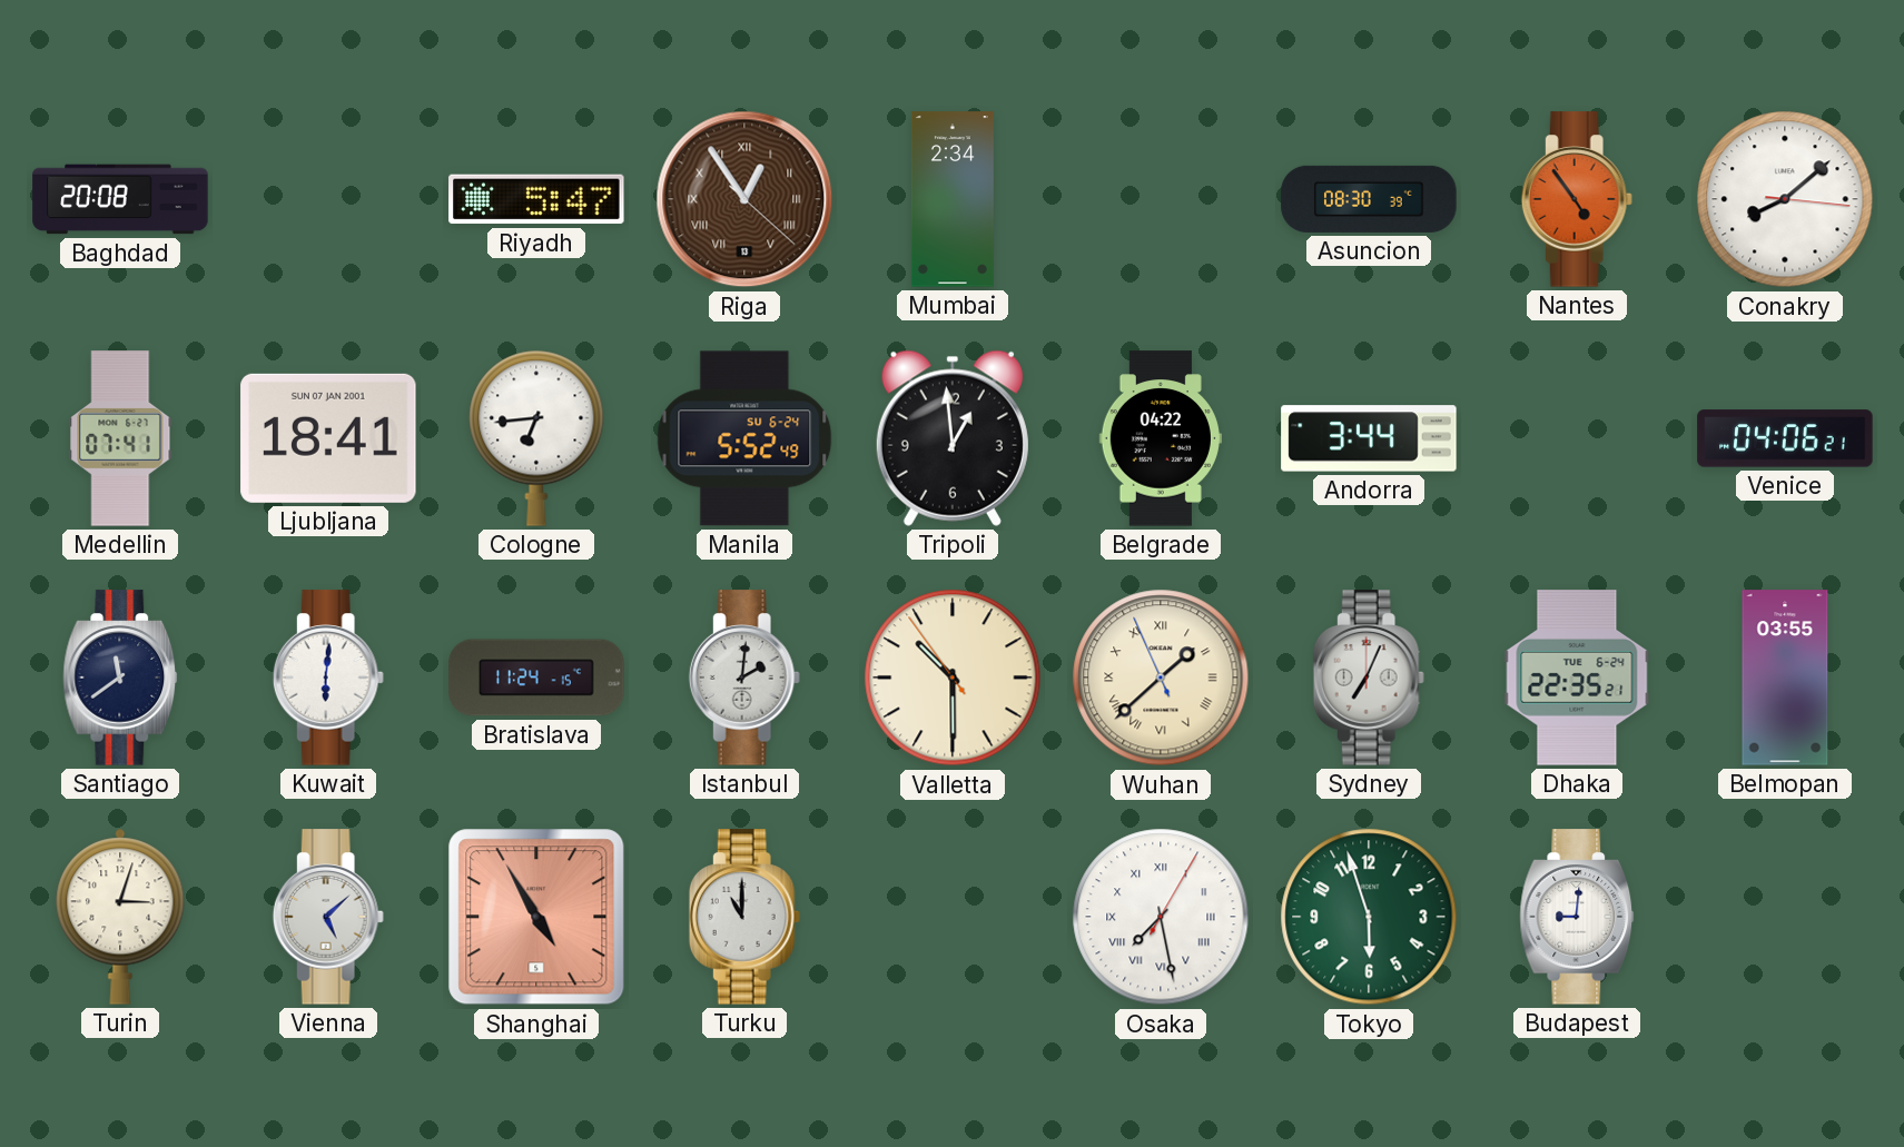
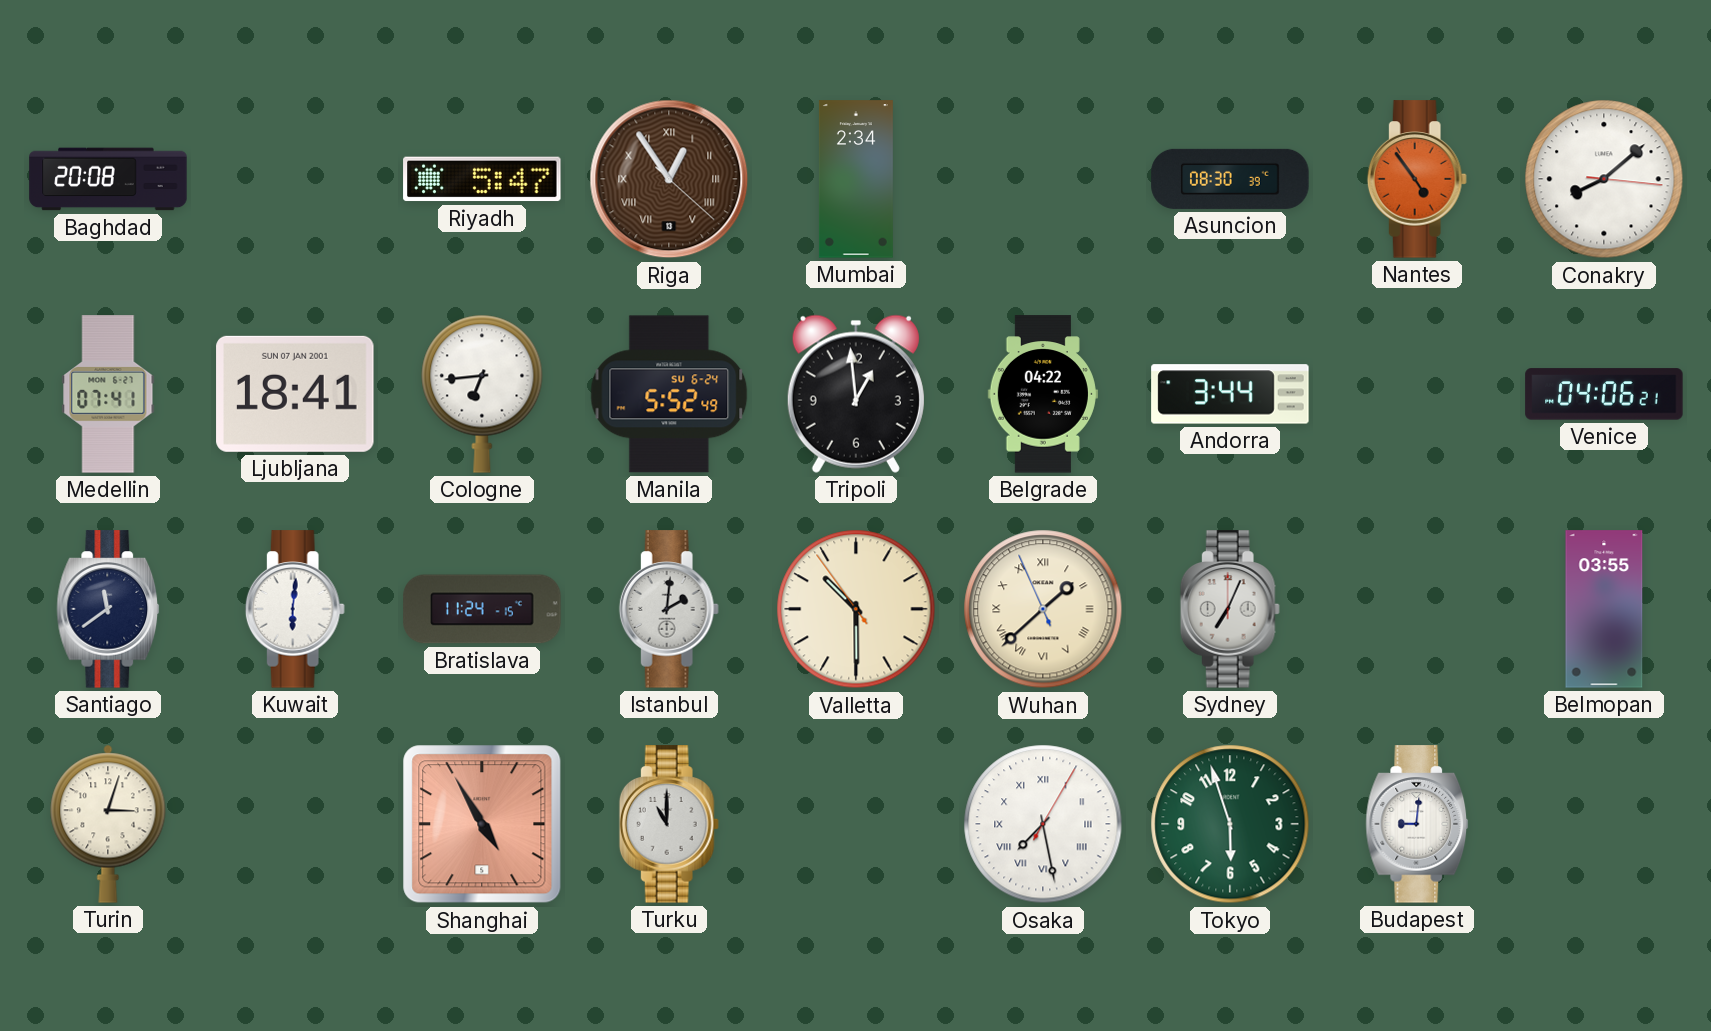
Dhaka: 22:35 -> none
Vienna: 5:08 -> none
